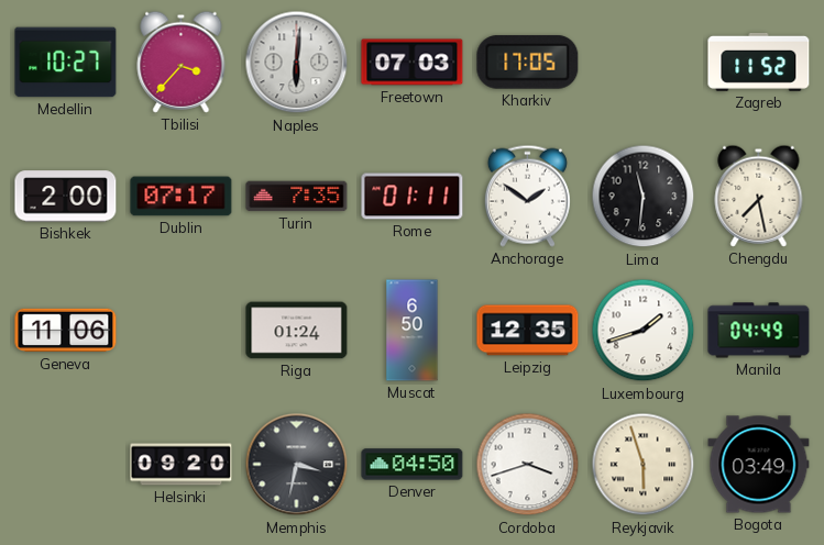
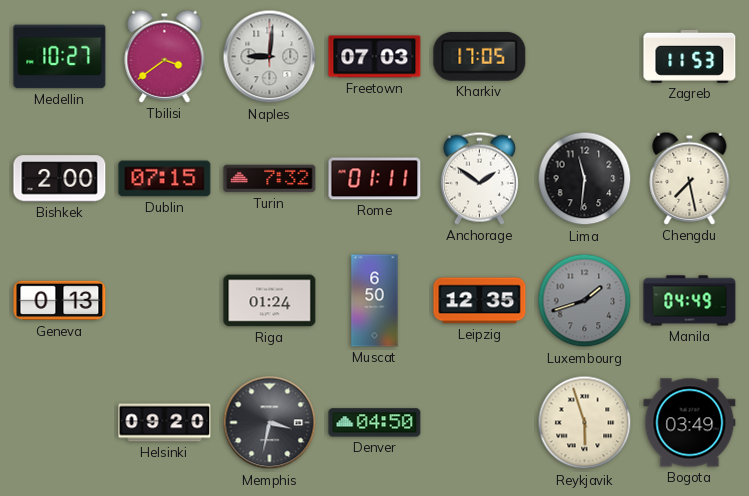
Tbilisi: 3:37 -> 3:39
Naples: 6:01 -> 9:01
Zagreb: 11:52 -> 11:53
Dublin: 07:17 -> 07:15
Turin: 7:35 -> 7:32
Geneva: 11:06 -> 0:13
Luxembourg dial: white -> grey
Cordoba: 3:42 -> none
